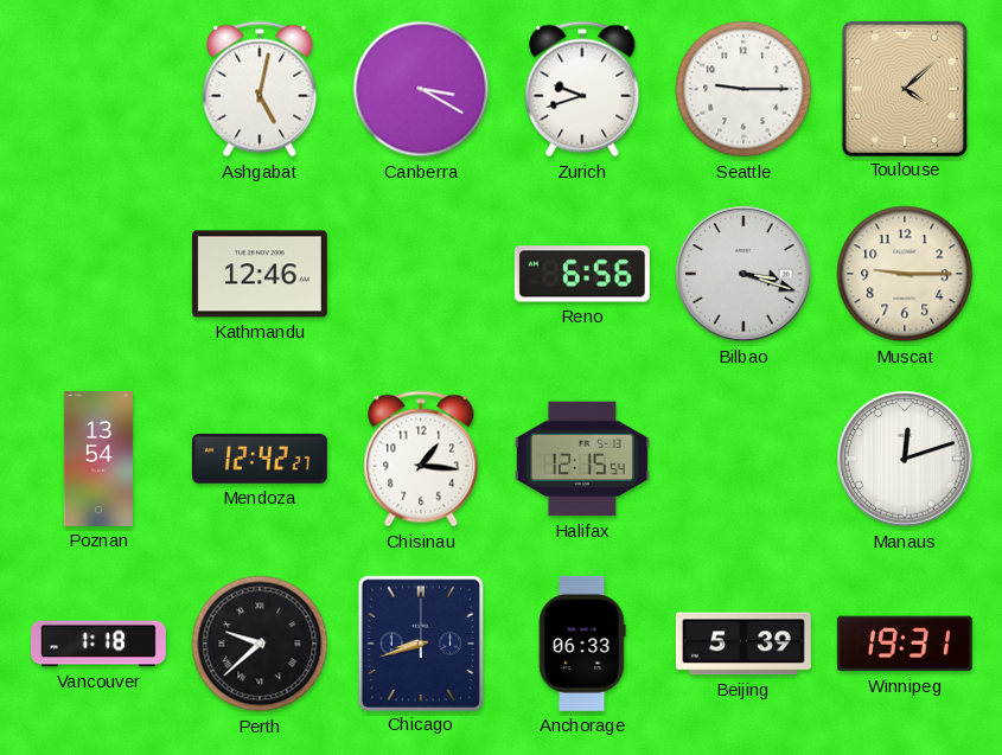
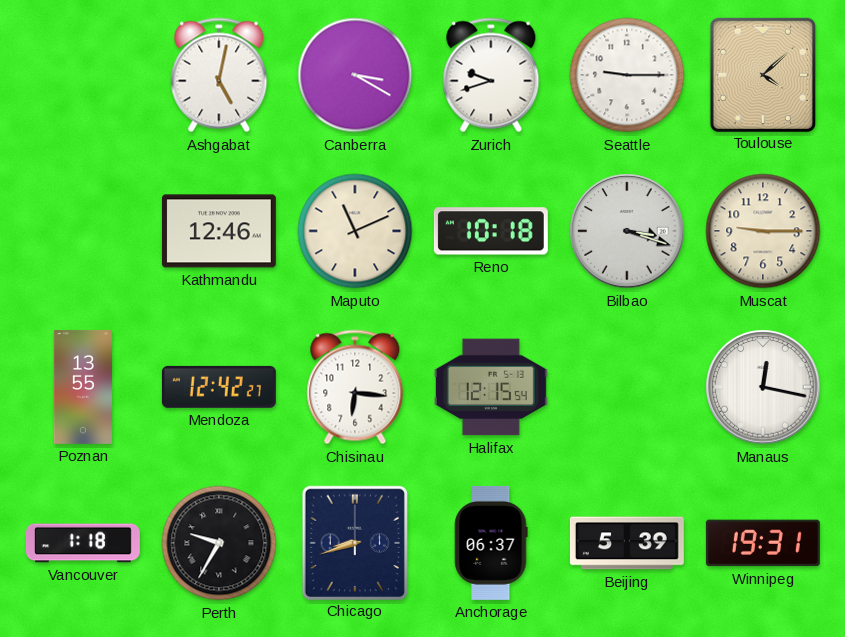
Maputo: none -> 11:11
Reno: 6:56 -> 10:18
Poznan: 13:54 -> 13:55
Chisinau: 1:16 -> 6:16
Manaus: 12:12 -> 12:17
Perth: 9:38 -> 9:35
Anchorage: 06:33 -> 06:37
